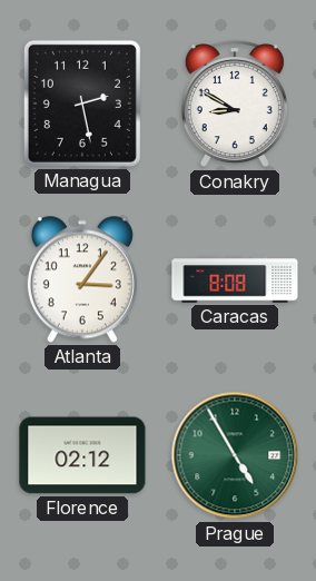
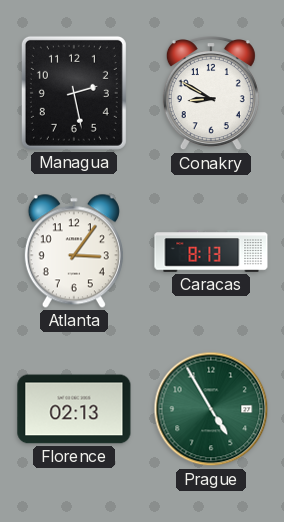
Caracas: 8:08 -> 8:13
Florence: 02:12 -> 02:13
